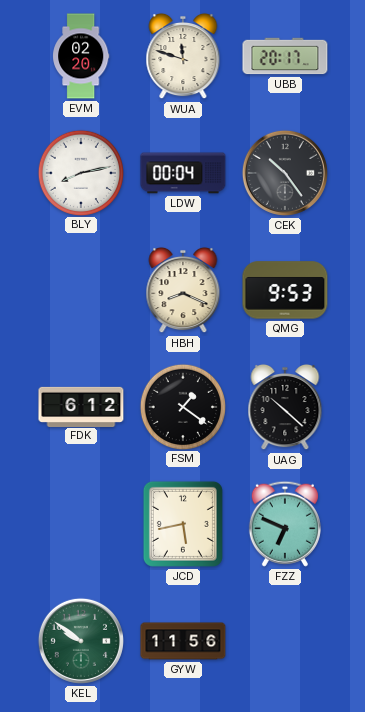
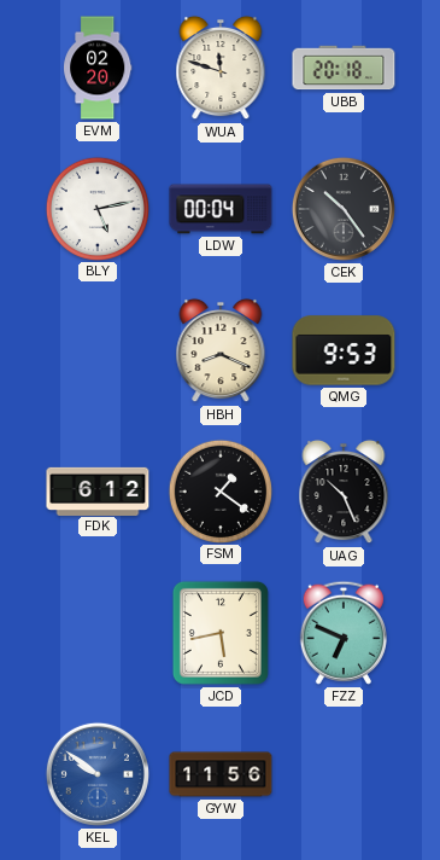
UBB: 20:17 -> 20:18
BLY: 8:13 -> 5:13
UAG: 10:22 -> 10:26
KEL dial: green -> blue
